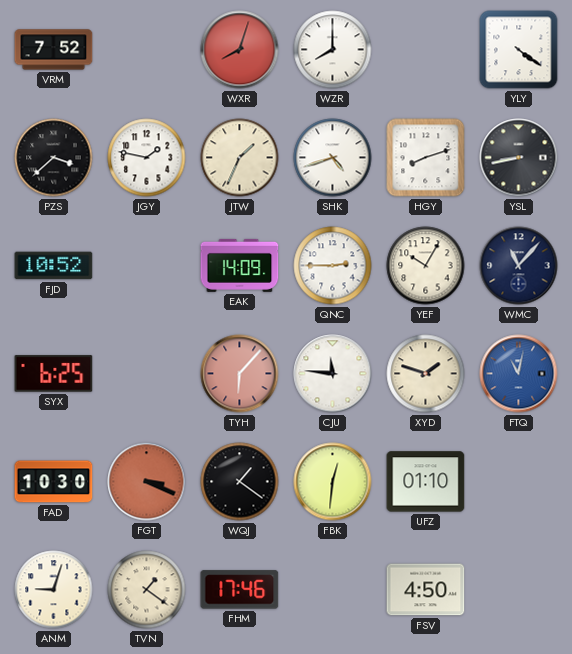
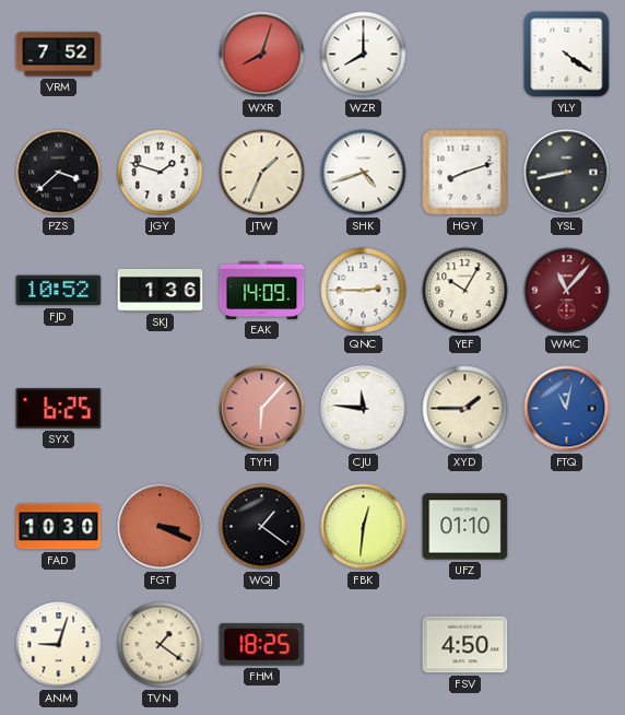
JGY: 1:47 -> 1:48
SKJ: none -> 1:36
WMC dial: navy -> burgundy
XYD: 1:48 -> 1:45
FHM: 17:46 -> 18:25
